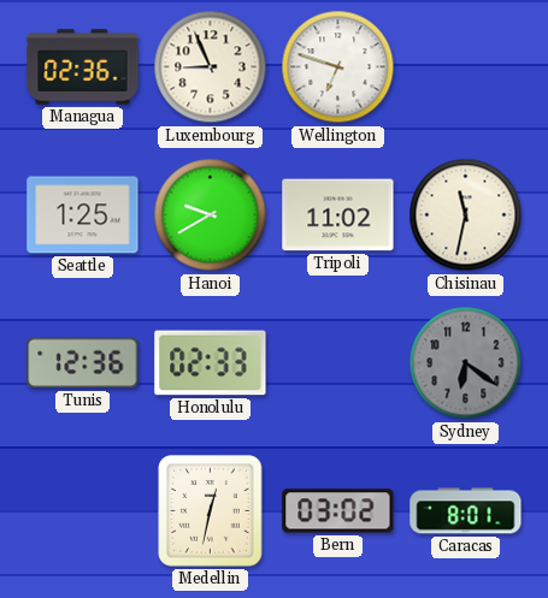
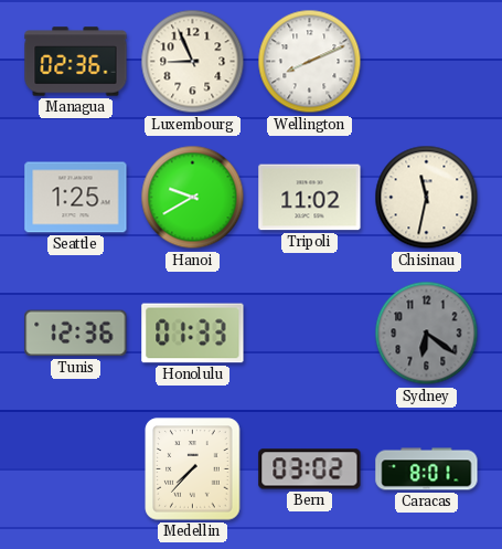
Wellington: 6:48 -> 8:11
Honolulu: 02:33 -> 01:33
Medellin: 12:32 -> 7:37
